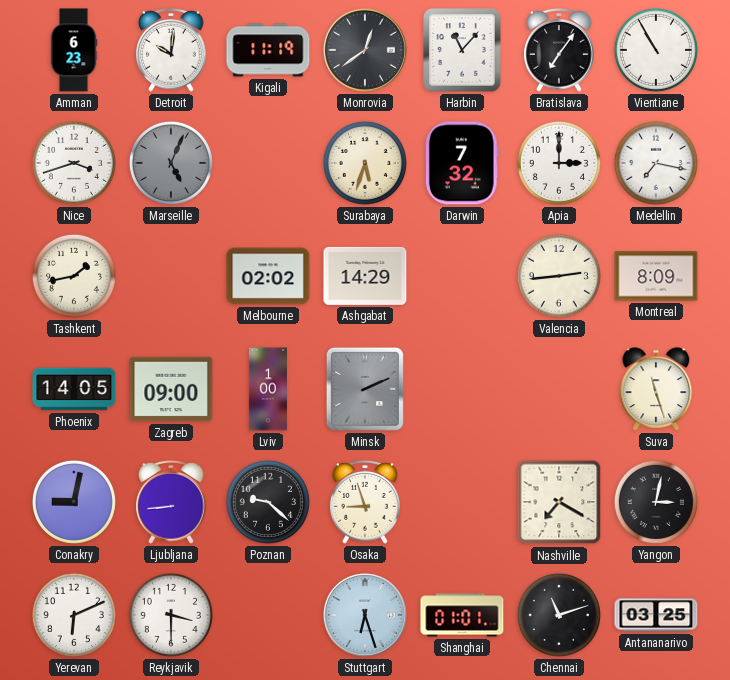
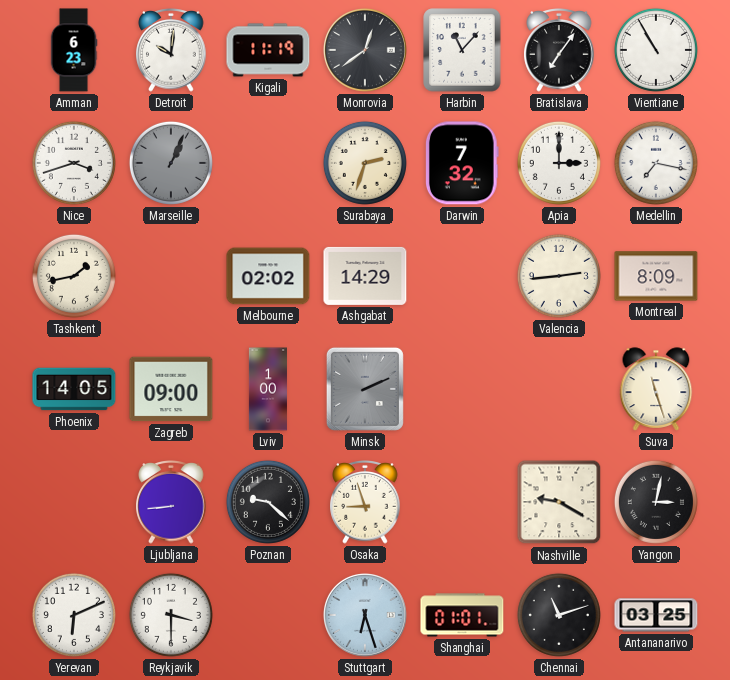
Marseille: 5:04 -> 1:04
Surabaya: 5:33 -> 2:33
Conakry: 9:02 -> none
Nashville: 7:20 -> 9:20
